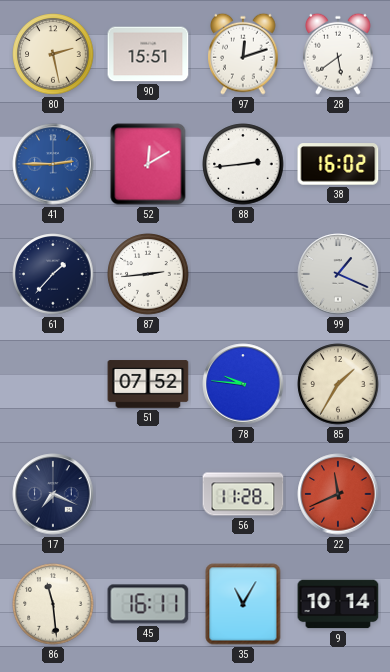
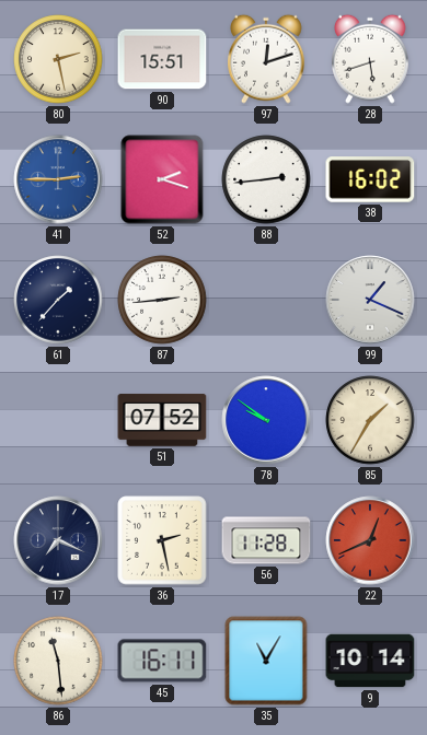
28: 5:39 -> 5:42
52: 12:10 -> 2:18
78: 9:46 -> 9:51
36: none -> 2:28
22: 11:41 -> 12:41
